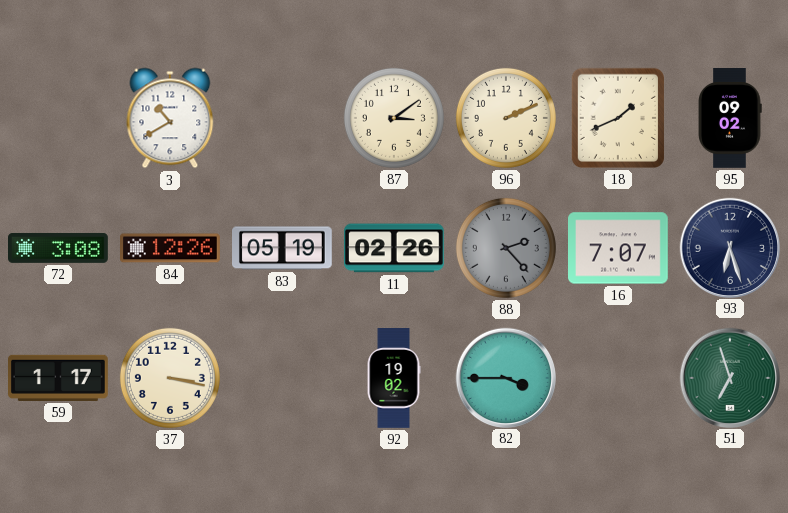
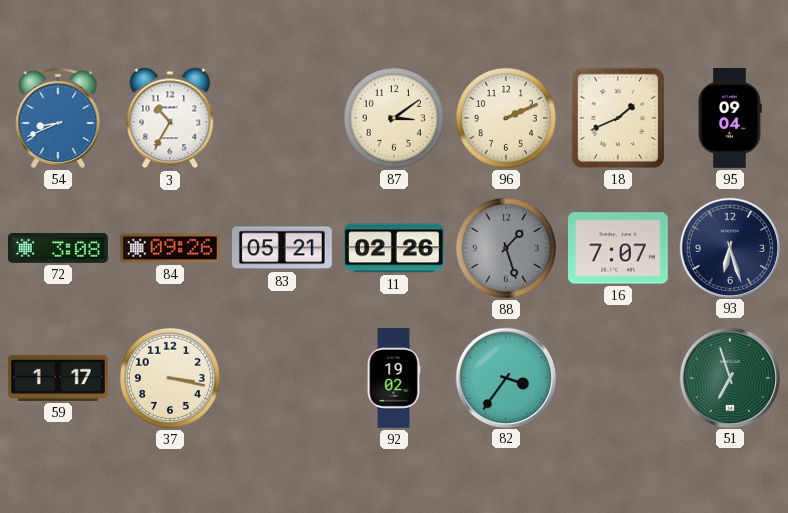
54: none -> 8:41
3: 10:40 -> 10:35
95: 09:02 -> 09:04
84: 12:26 -> 09:26
83: 05:19 -> 05:21
88: 2:23 -> 1:27
82: 3:45 -> 3:36
